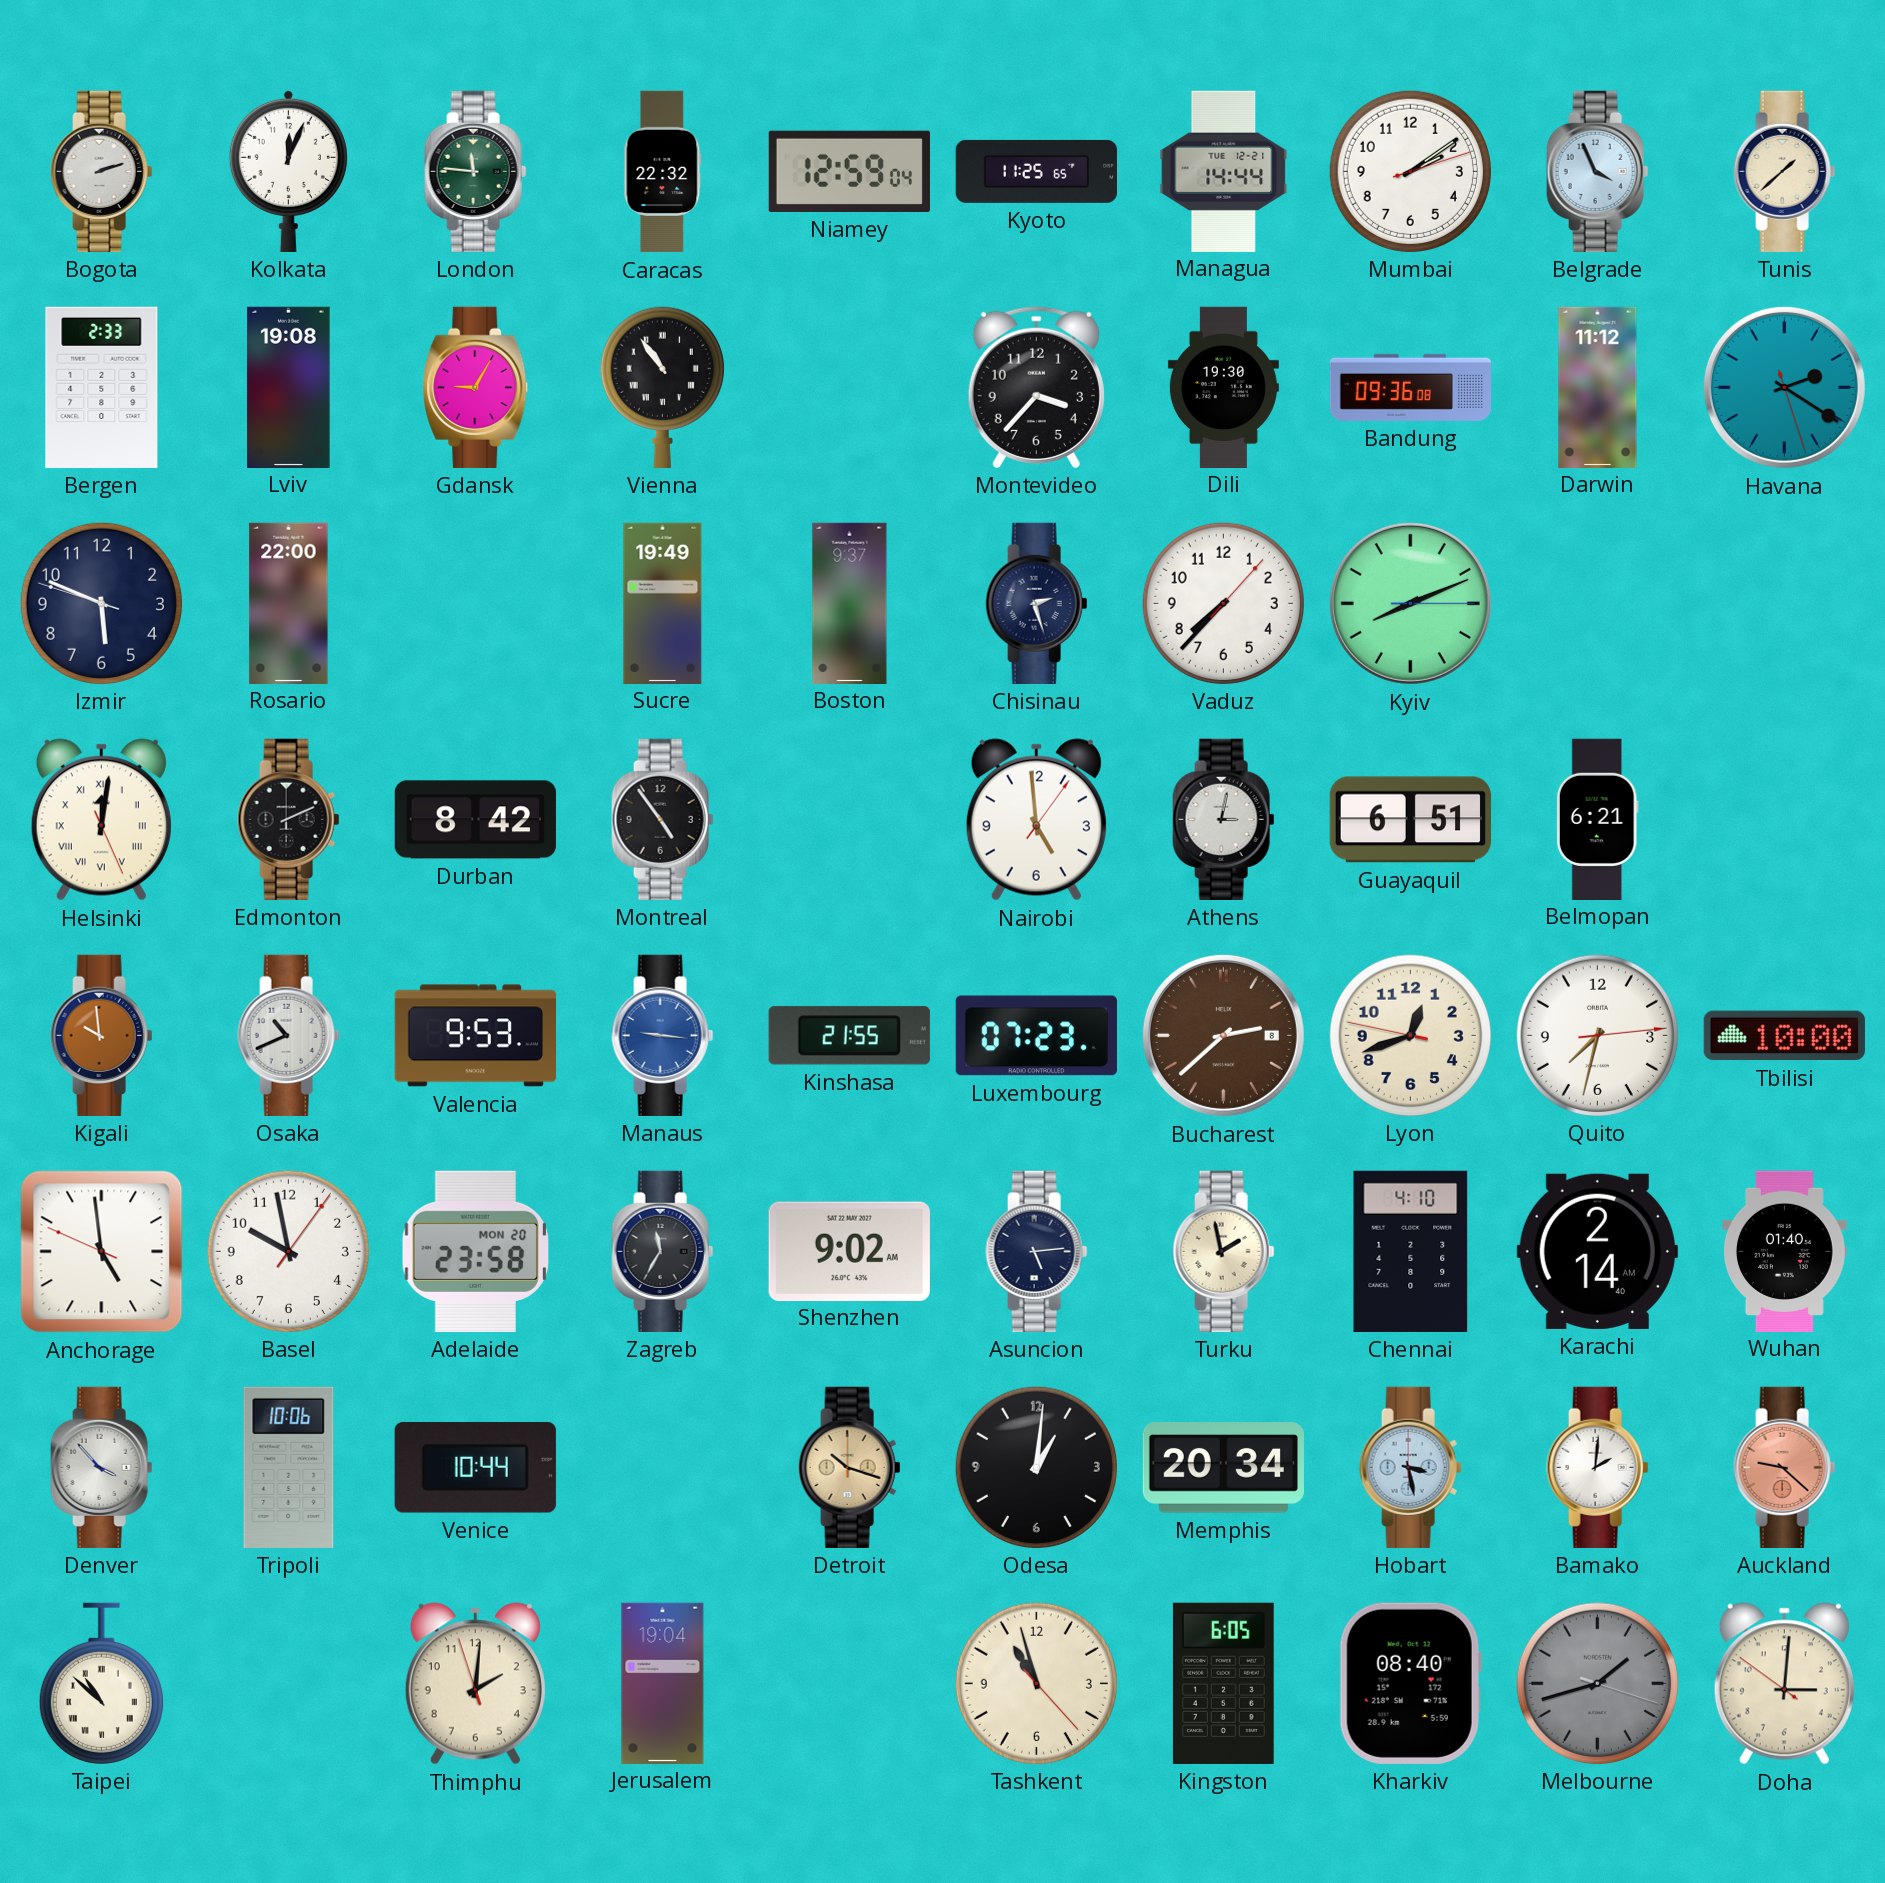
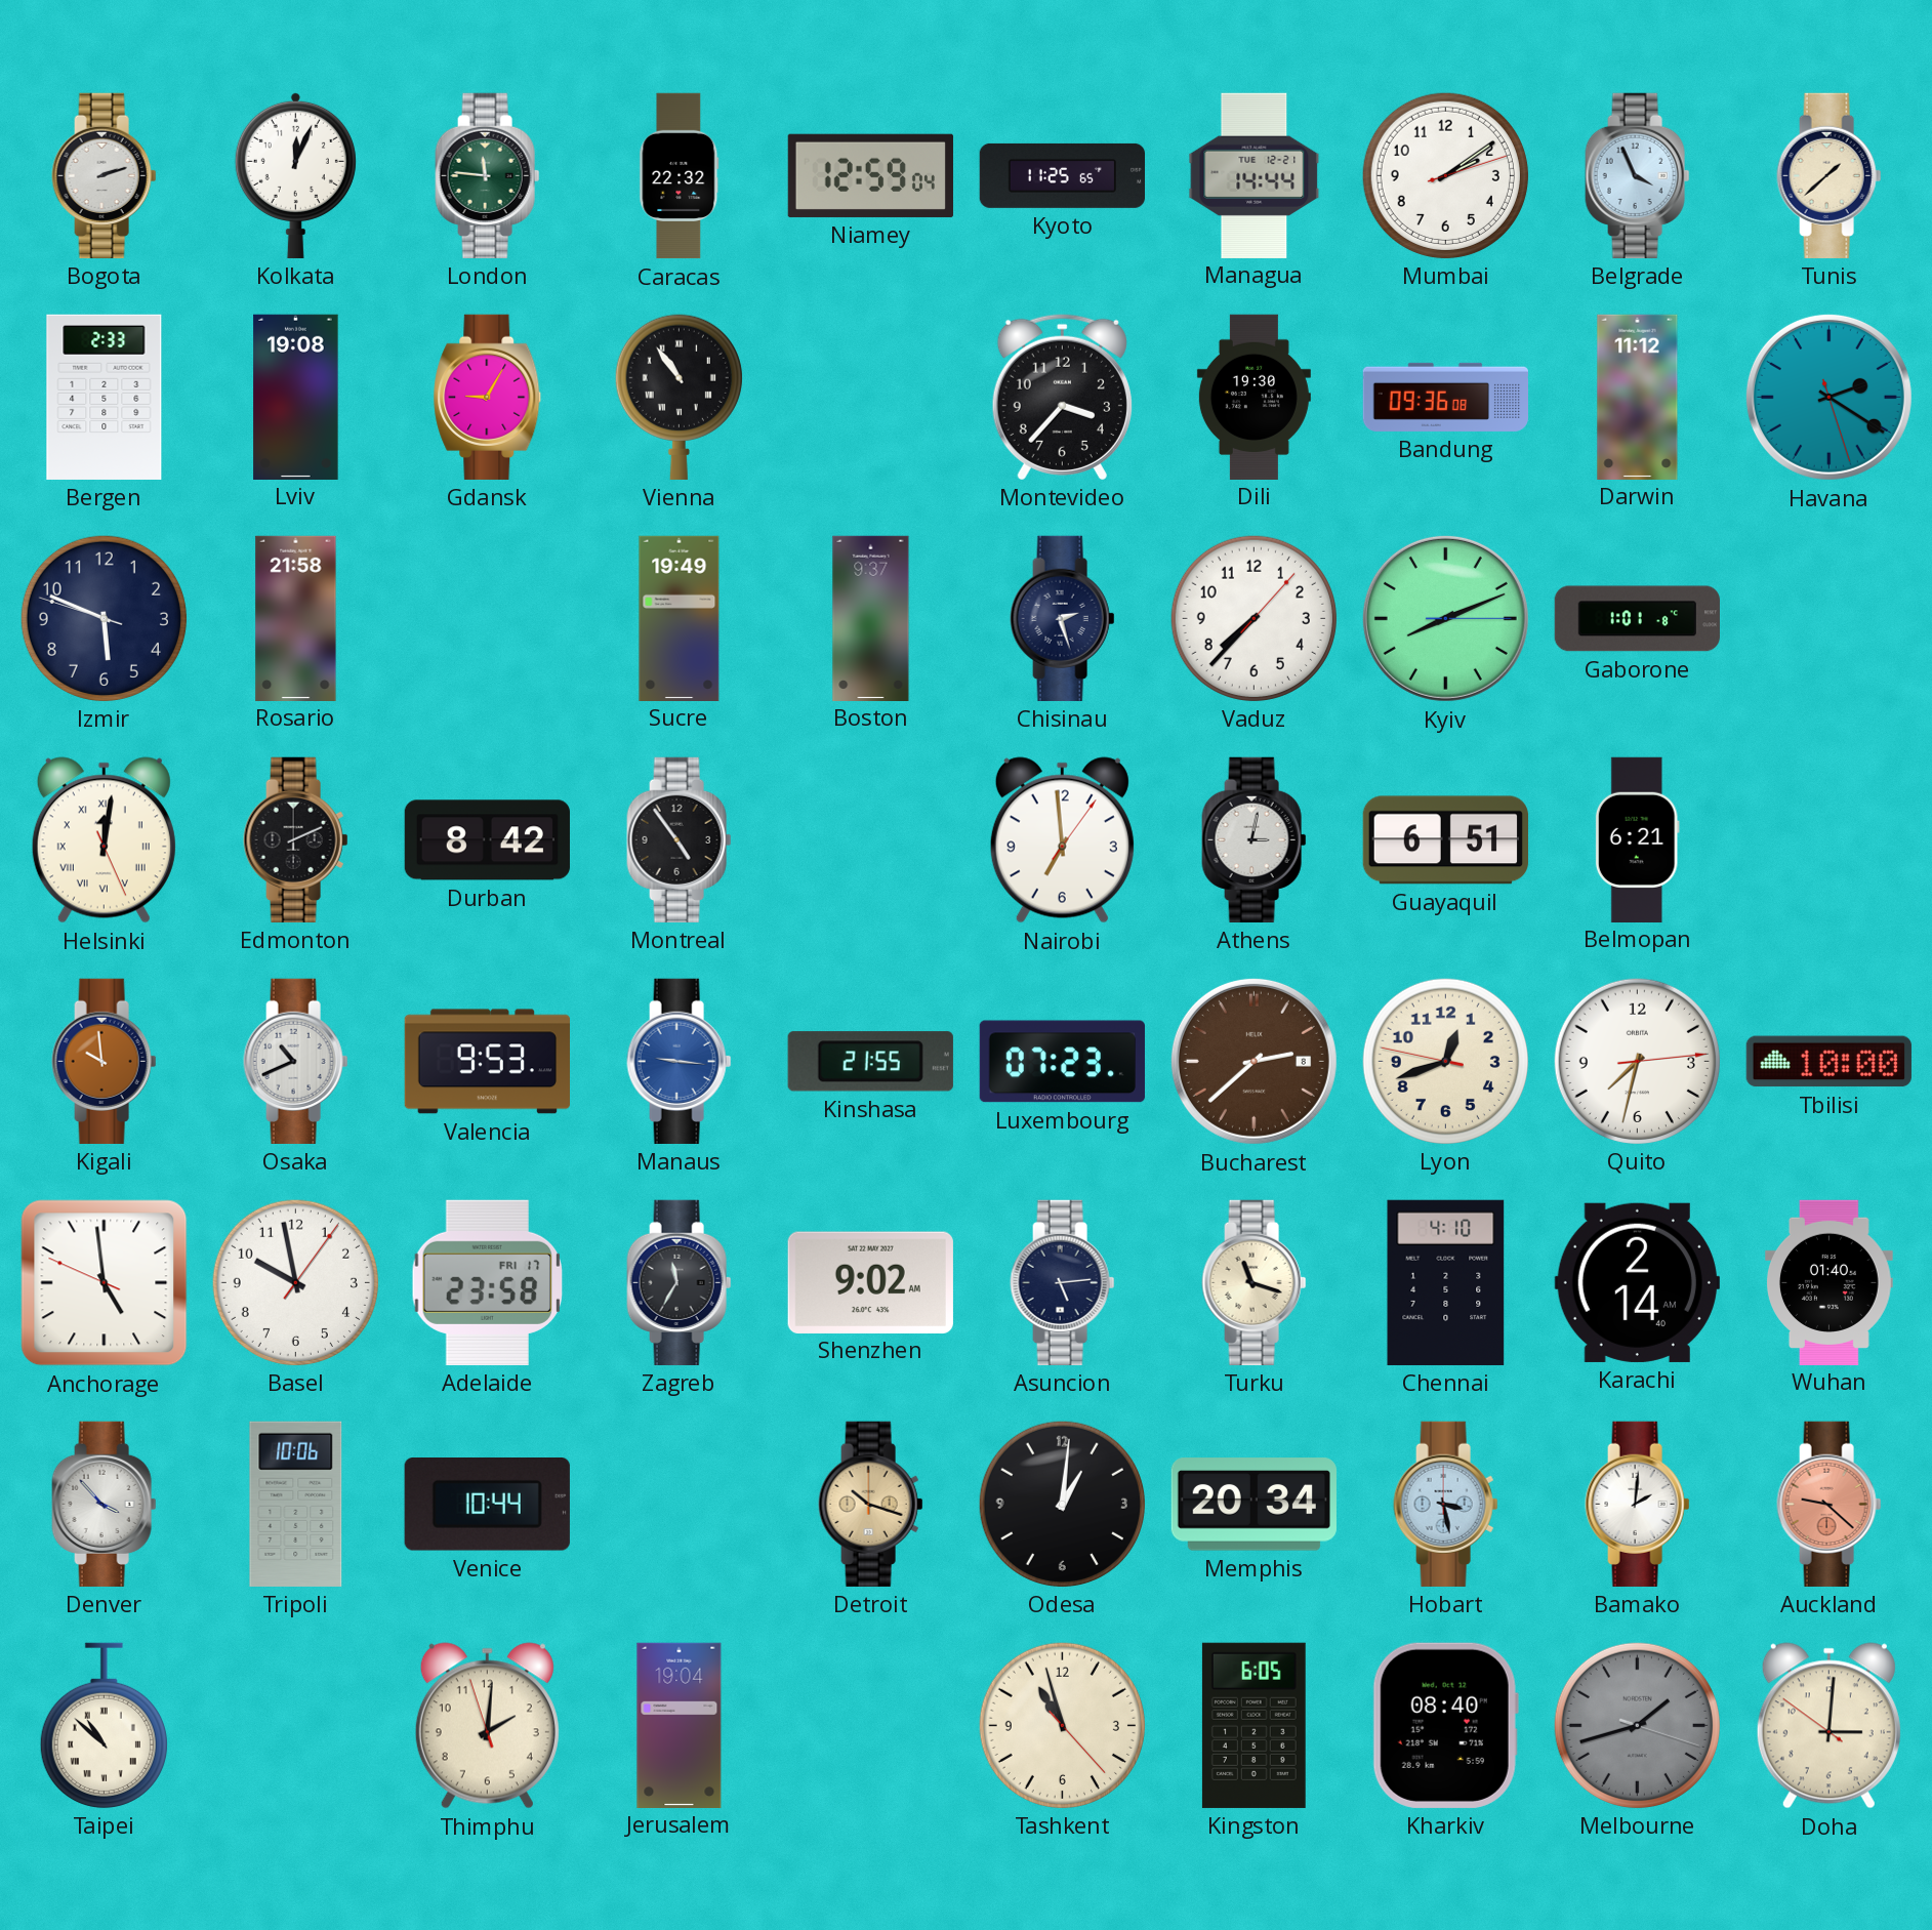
Rosario: 22:00 -> 21:58
Gaborone: none -> 1:01
Nairobi: 4:59 -> 6:59
Adelaide date: MON 20 -> FRI 17
Turku: 1:58 -> 11:18
